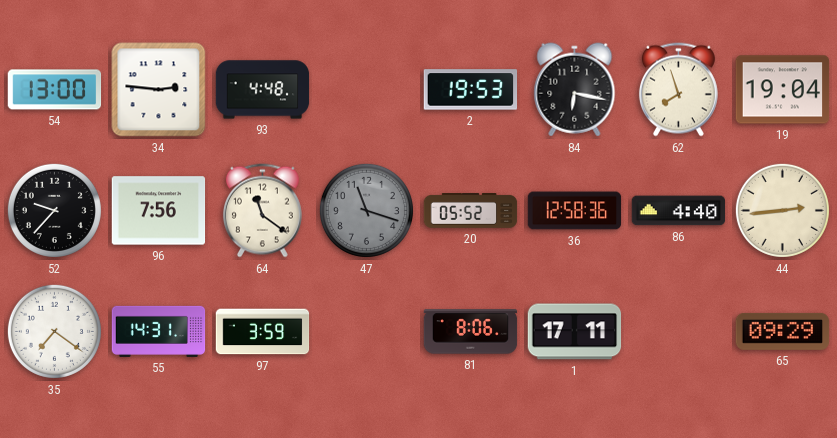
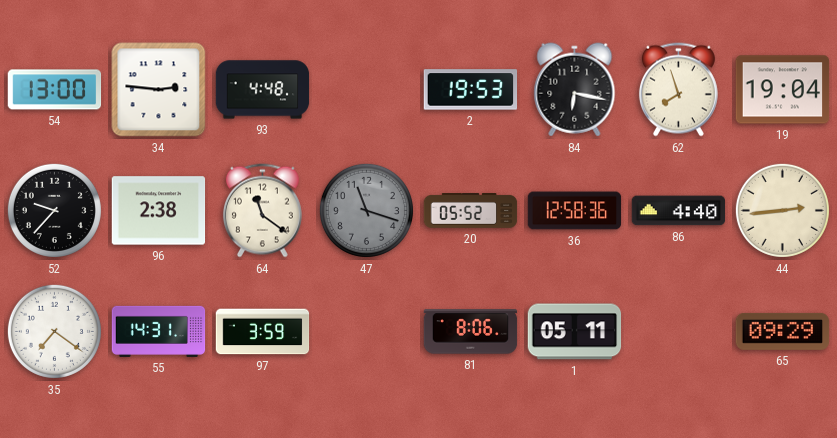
96: 7:56 -> 2:38
1: 17:11 -> 05:11
